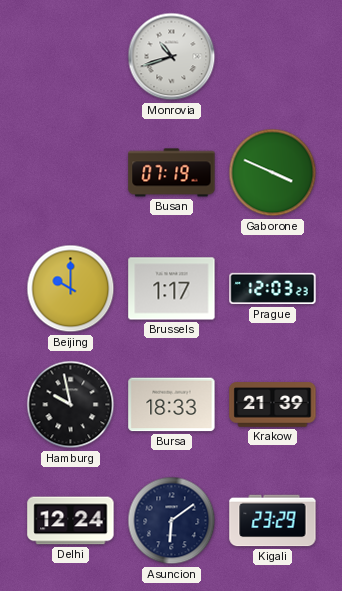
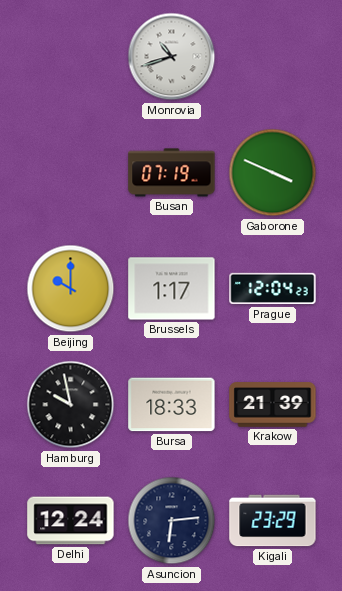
Prague: 12:03 -> 12:04
Asuncion: 6:09 -> 6:14
